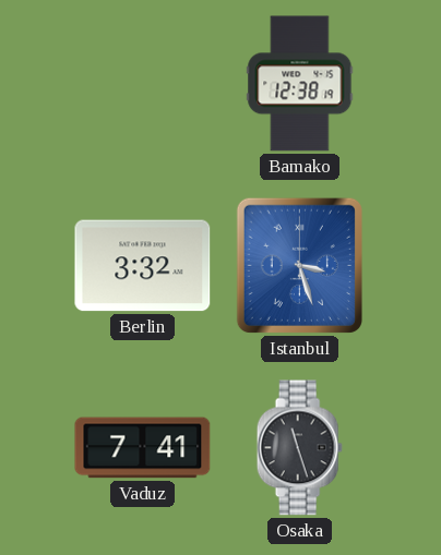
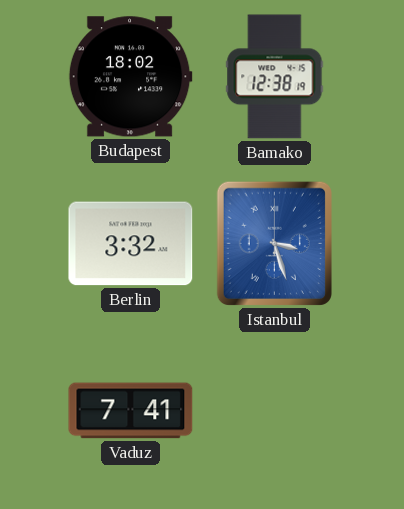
Budapest: none -> 18:02
Osaka: 11:27 -> none
